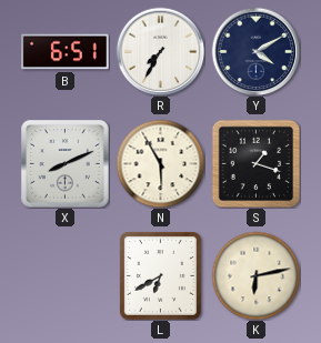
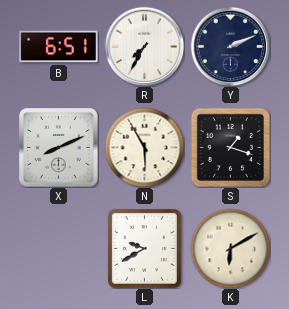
Y: 4:10 -> 2:11
L: 6:40 -> 9:40
K: 6:13 -> 6:10
